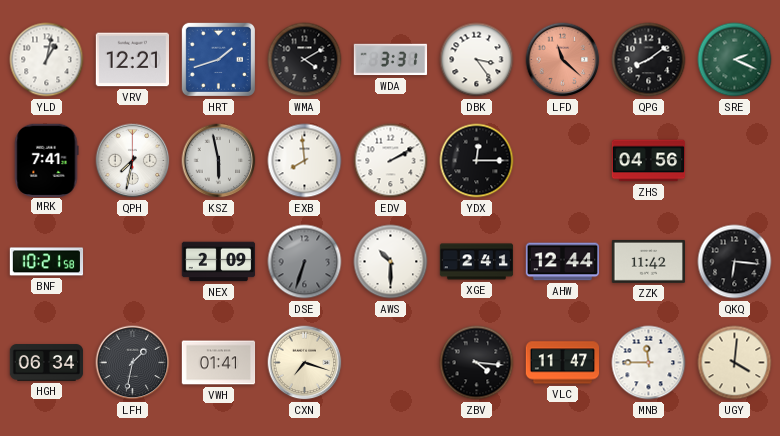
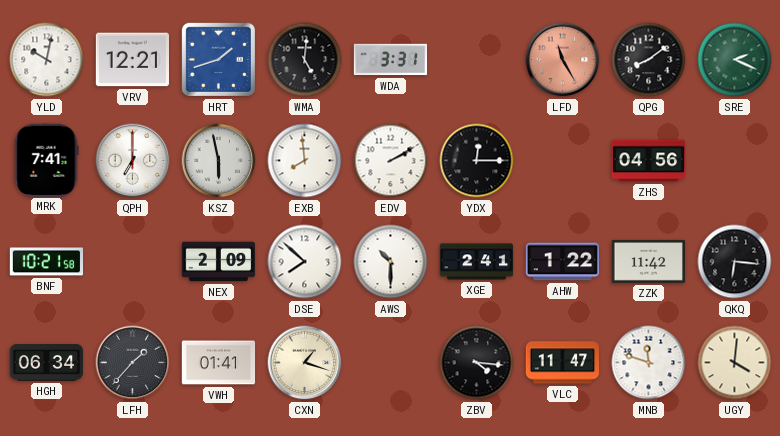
YLD: 1:02 -> 10:02
WMA: 4:10 -> 5:01
DBK: 3:24 -> none
LFD: 11:22 -> 11:25
QPH: 7:32 -> 7:00
DSE: 6:33 -> 7:52
DSE dial: grey -> white
AHW: 12:44 -> 1:22
LFH: 1:32 -> 1:37
CXN: 7:18 -> 1:18
MNB: 11:45 -> 11:48
